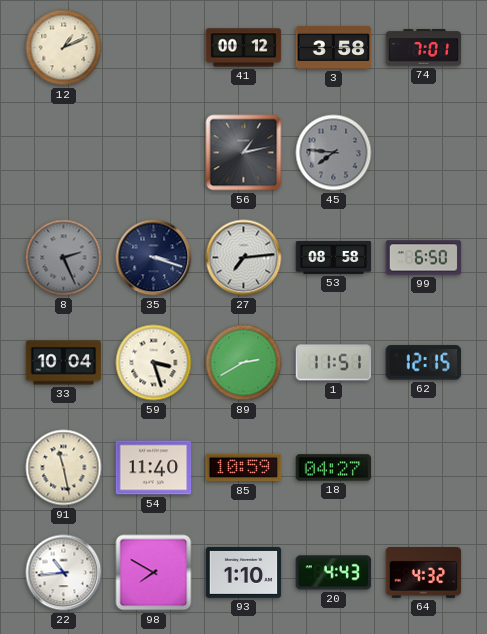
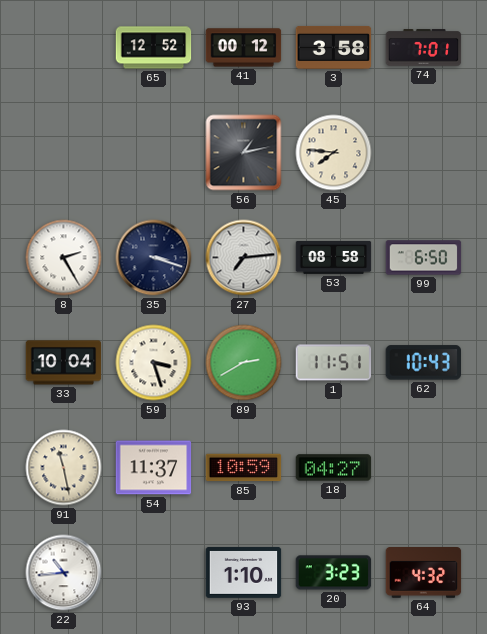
12: 1:11 -> none
65: none -> 12:52
45 dial: grey -> cream
8: 2:26 -> 2:25
8 dial: grey -> white
62: 12:15 -> 10:43
54: 11:40 -> 11:37
98: 7:50 -> none
20: 4:43 -> 3:23
